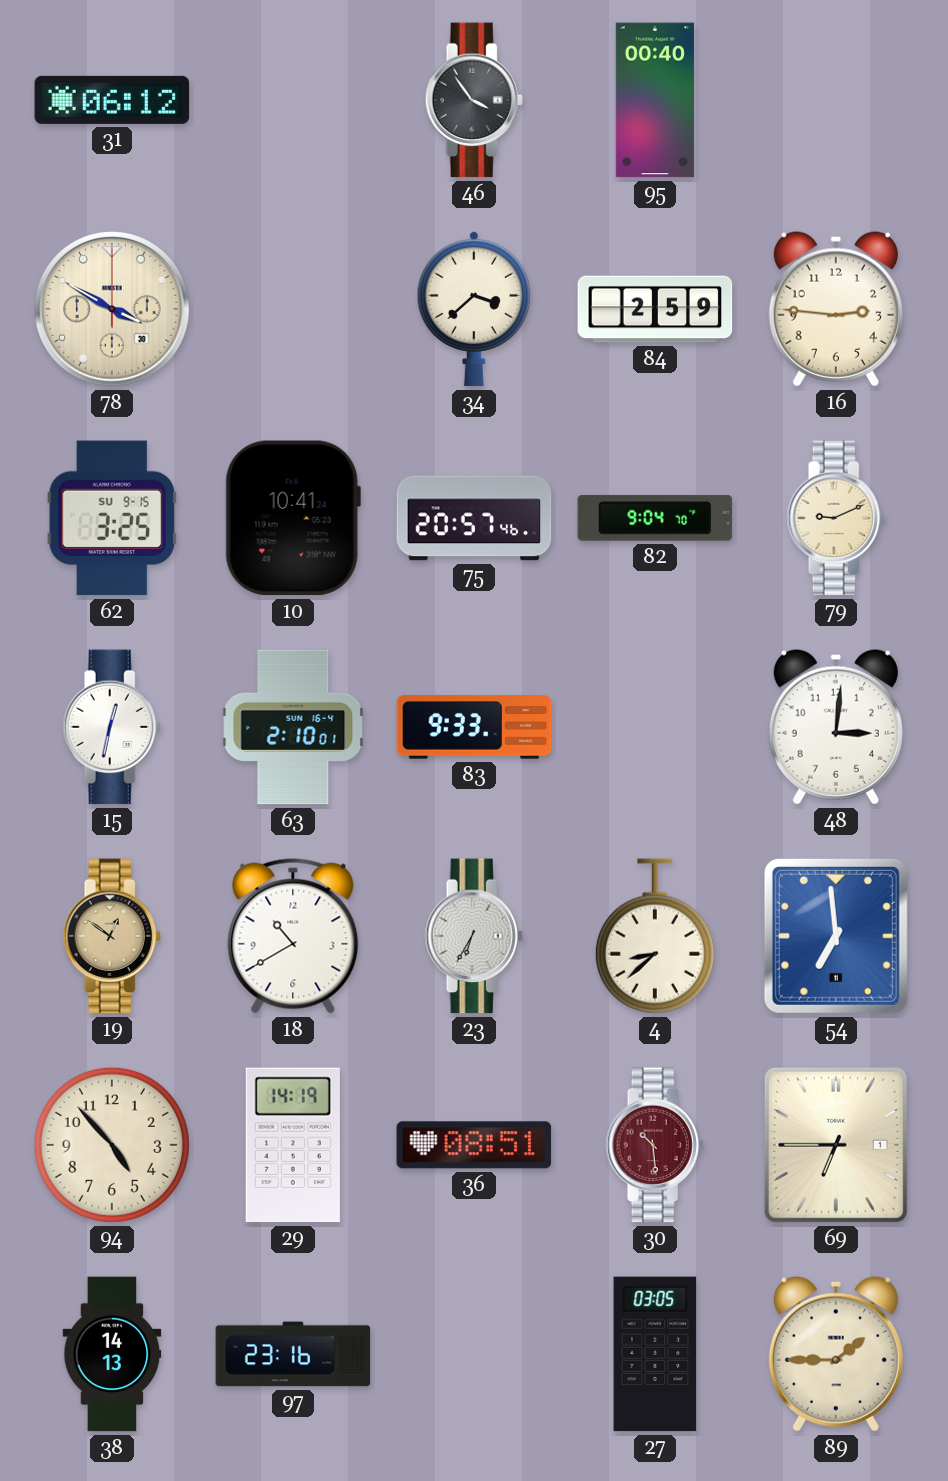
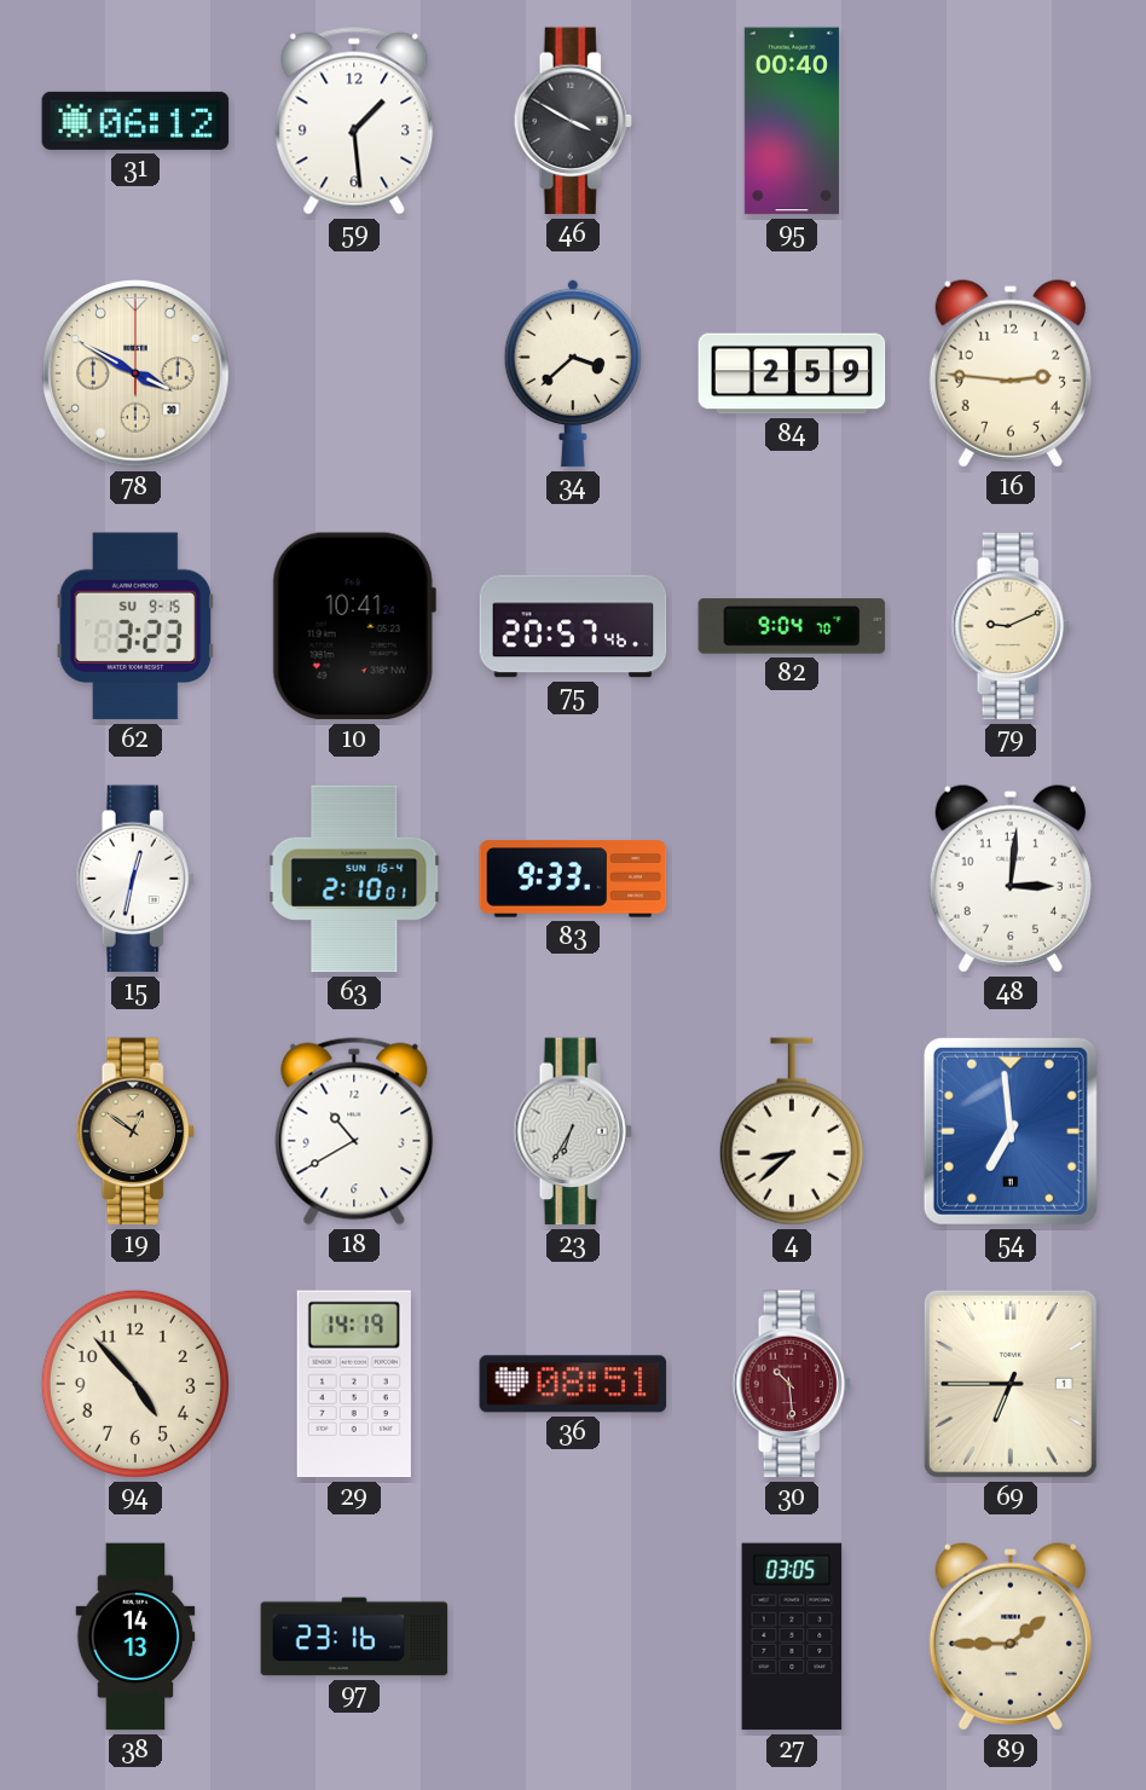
59: none -> 1:29
46: 3:54 -> 3:50
62: 3:25 -> 3:23
